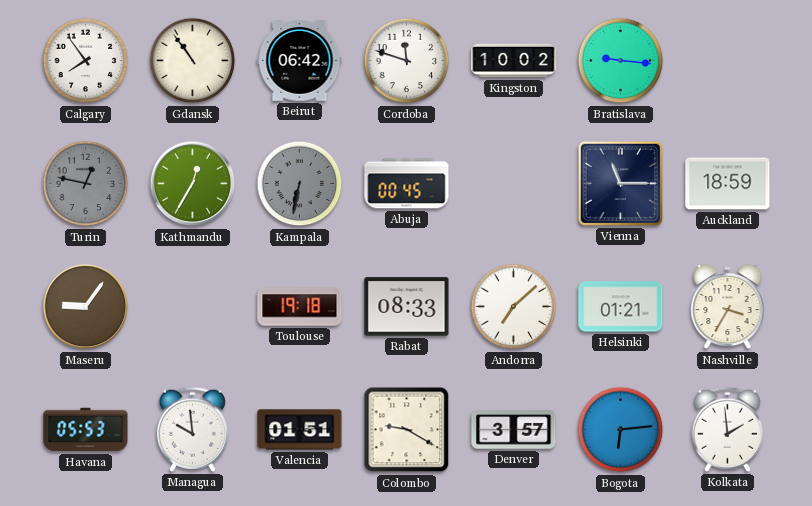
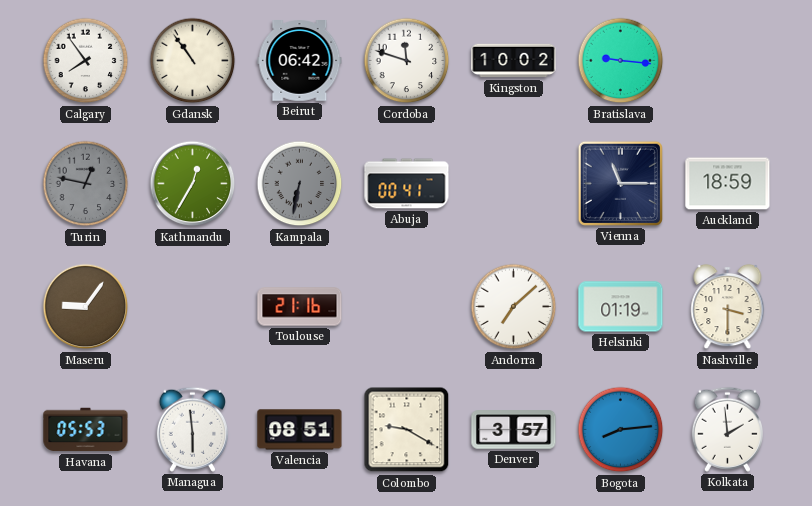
Abuja: 00:45 -> 00:41
Toulouse: 19:18 -> 21:16
Rabat: 08:33 -> none
Helsinki: 01:21 -> 01:19
Nashville: 3:35 -> 3:30
Managua: 9:59 -> 5:59
Valencia: 01:51 -> 08:51
Bogota: 6:14 -> 8:14
